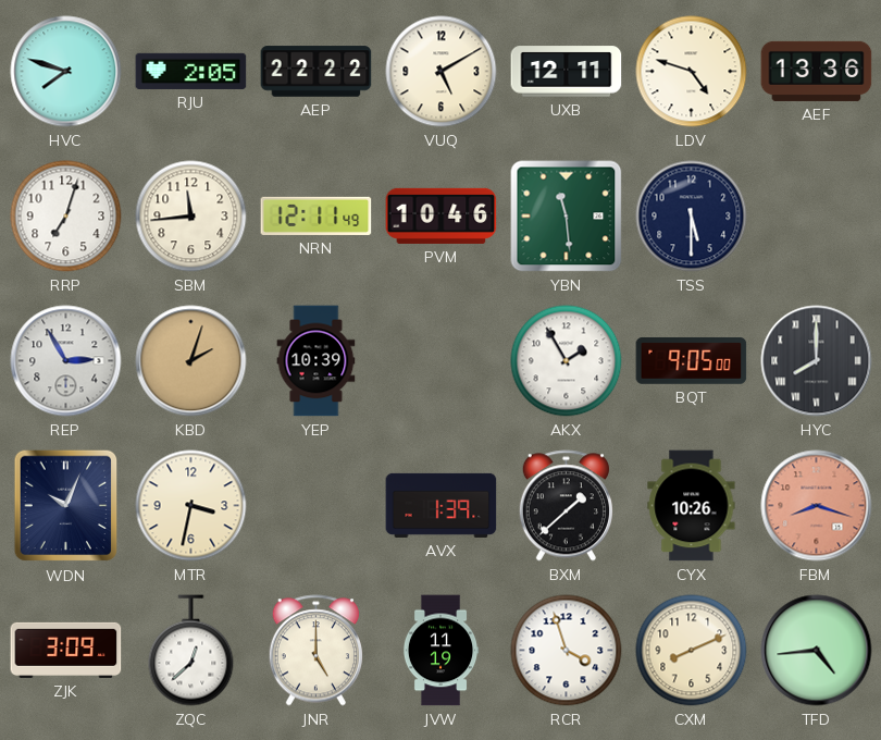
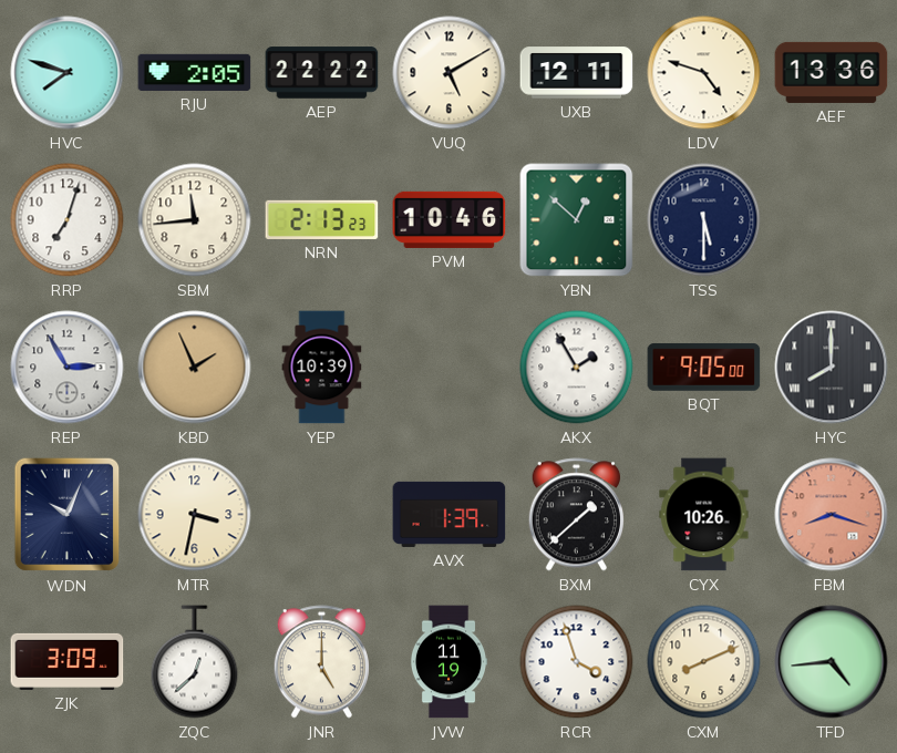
NRN: 12:11 -> 2:13
YBN: 11:29 -> 12:52
KBD: 2:03 -> 1:56
